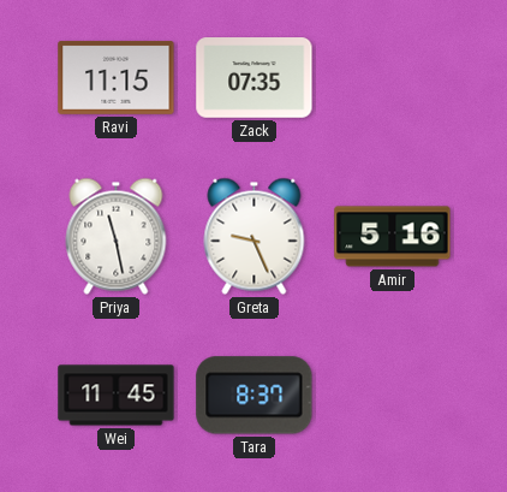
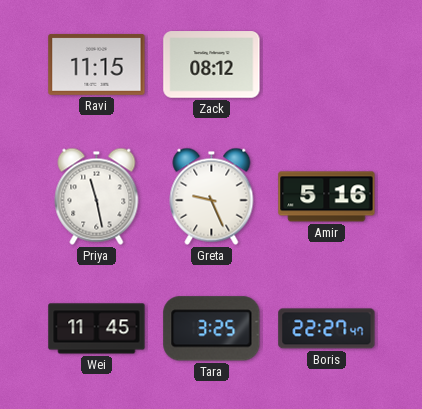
Zack: 07:35 -> 08:12
Tara: 8:37 -> 3:25
Boris: none -> 22:27
